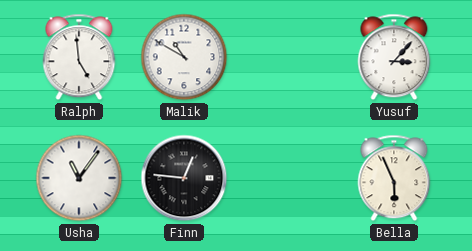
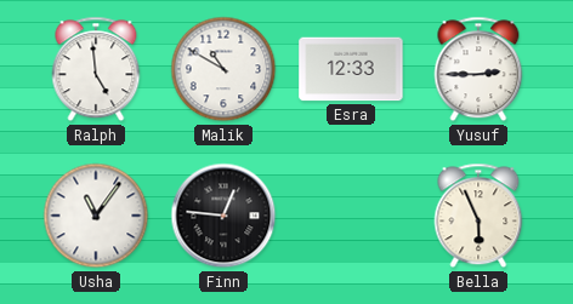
Esra: none -> 12:33
Yusuf: 3:07 -> 2:45
